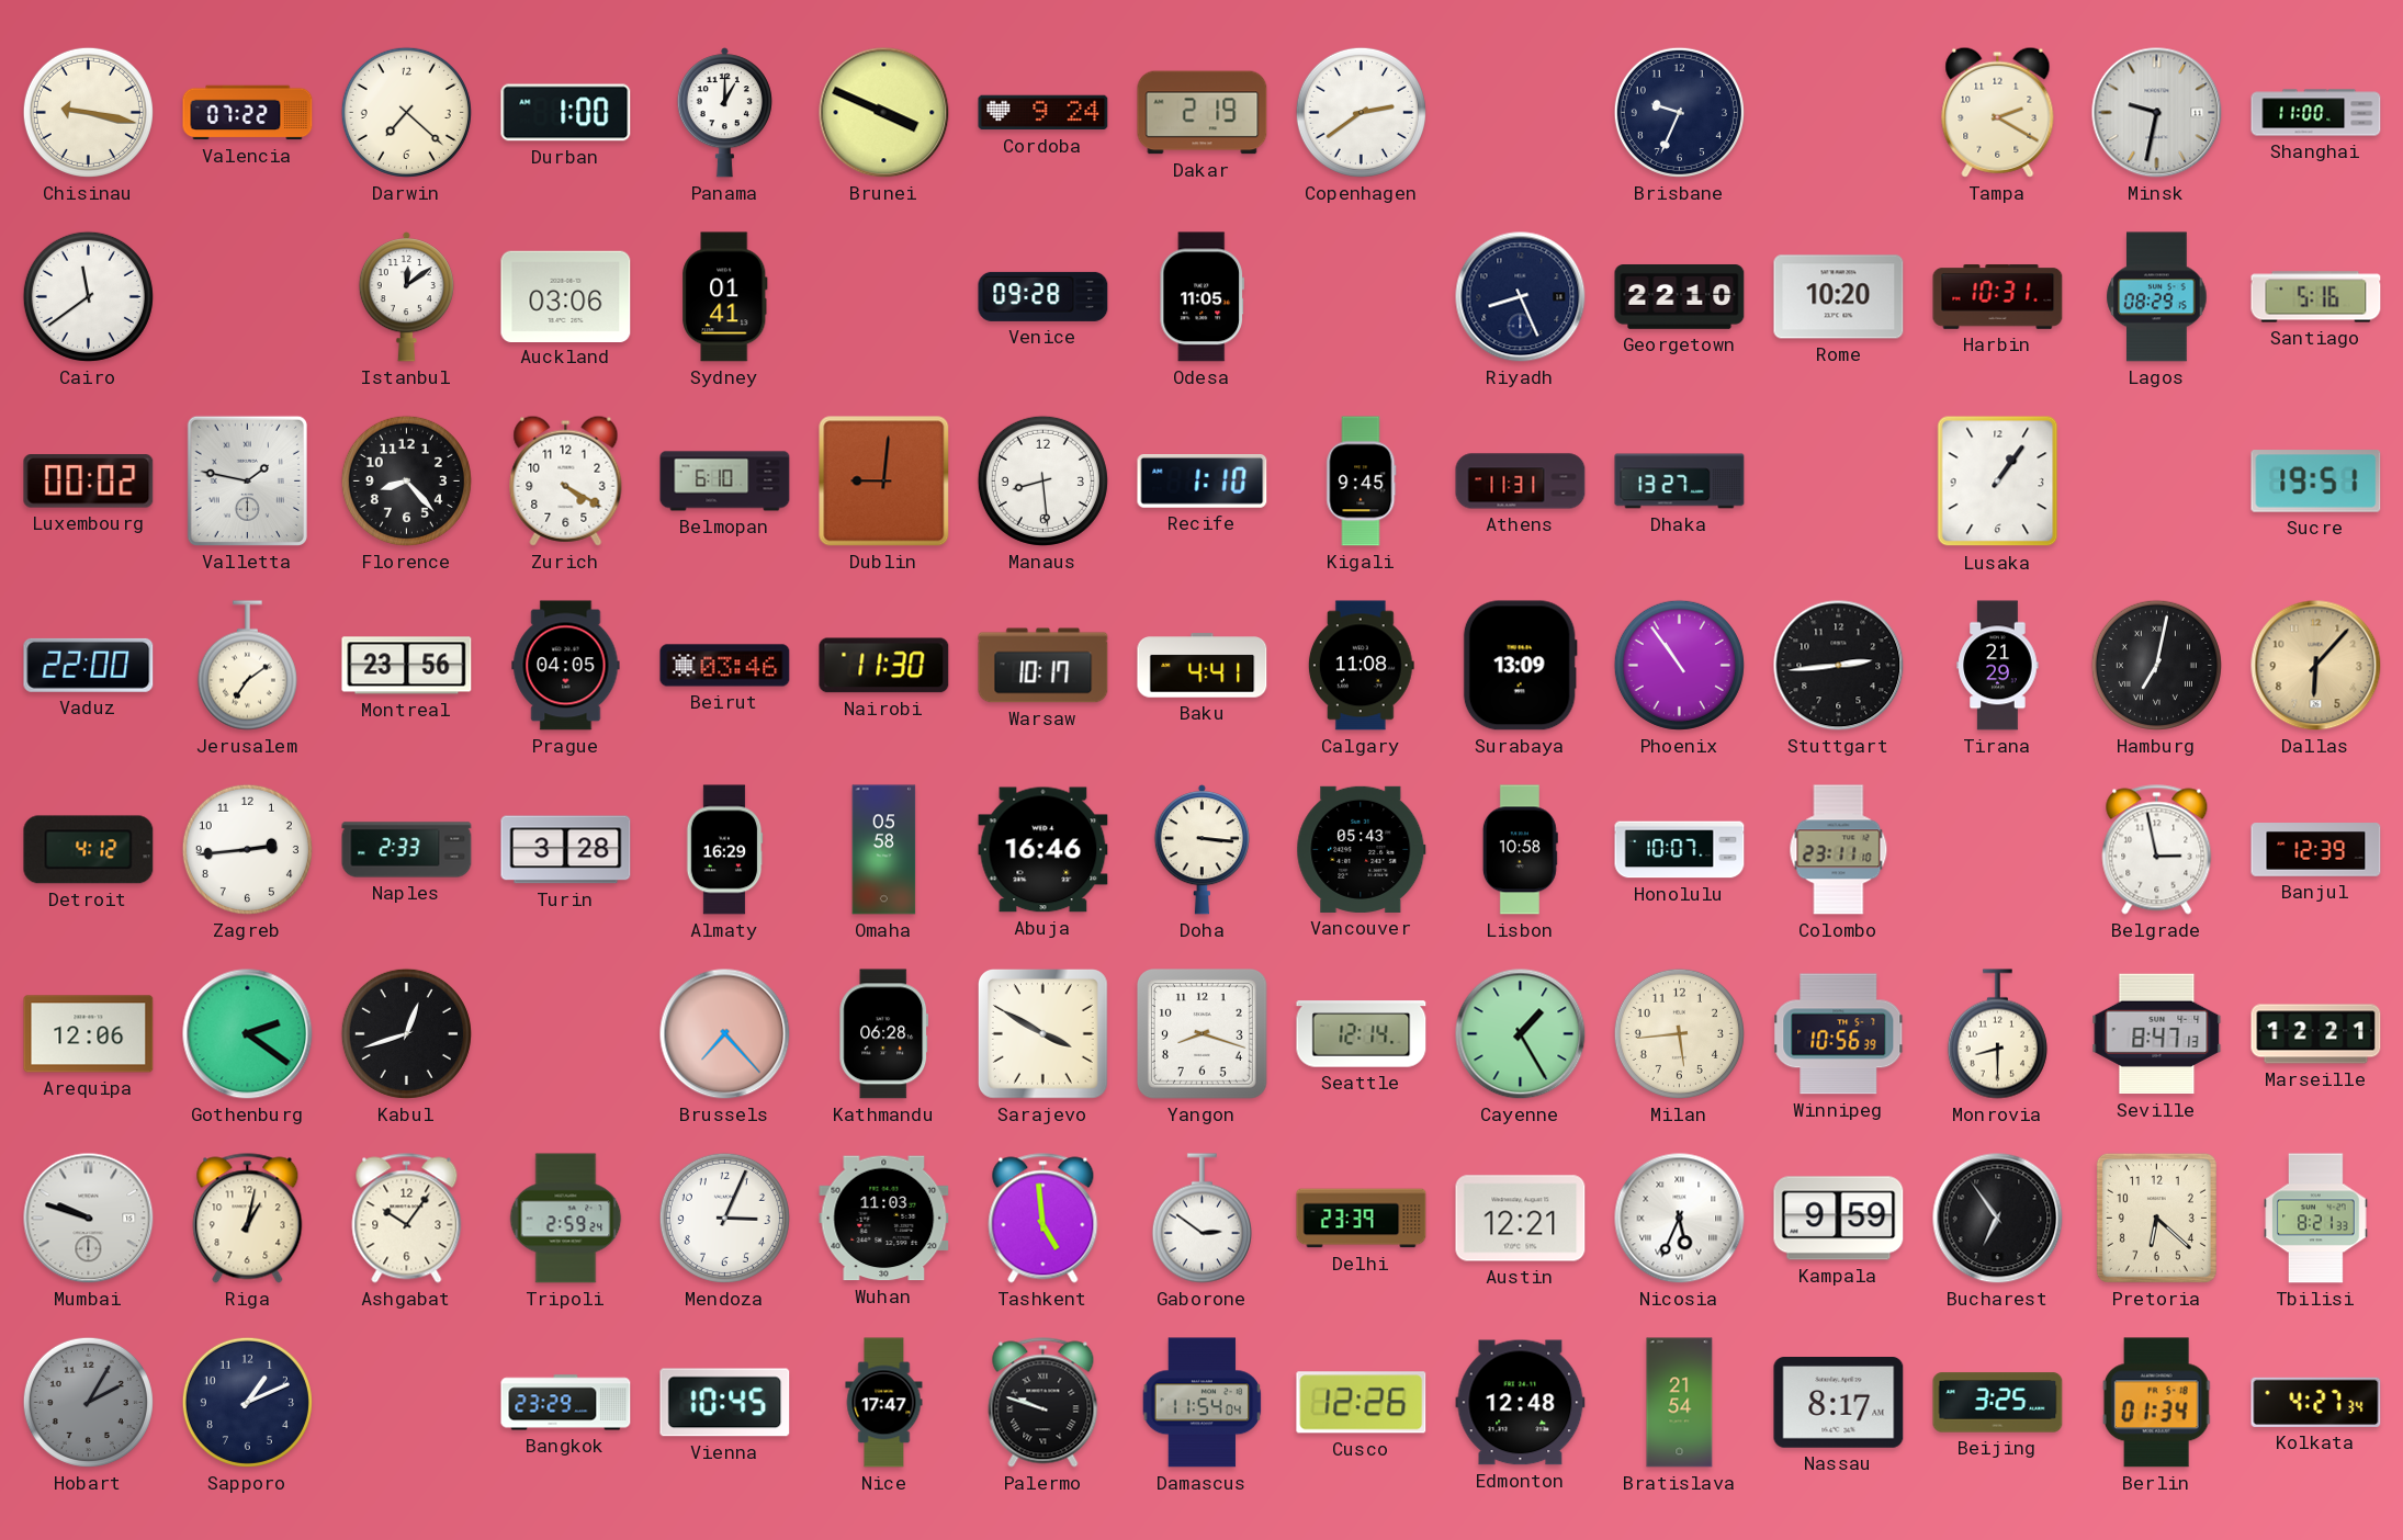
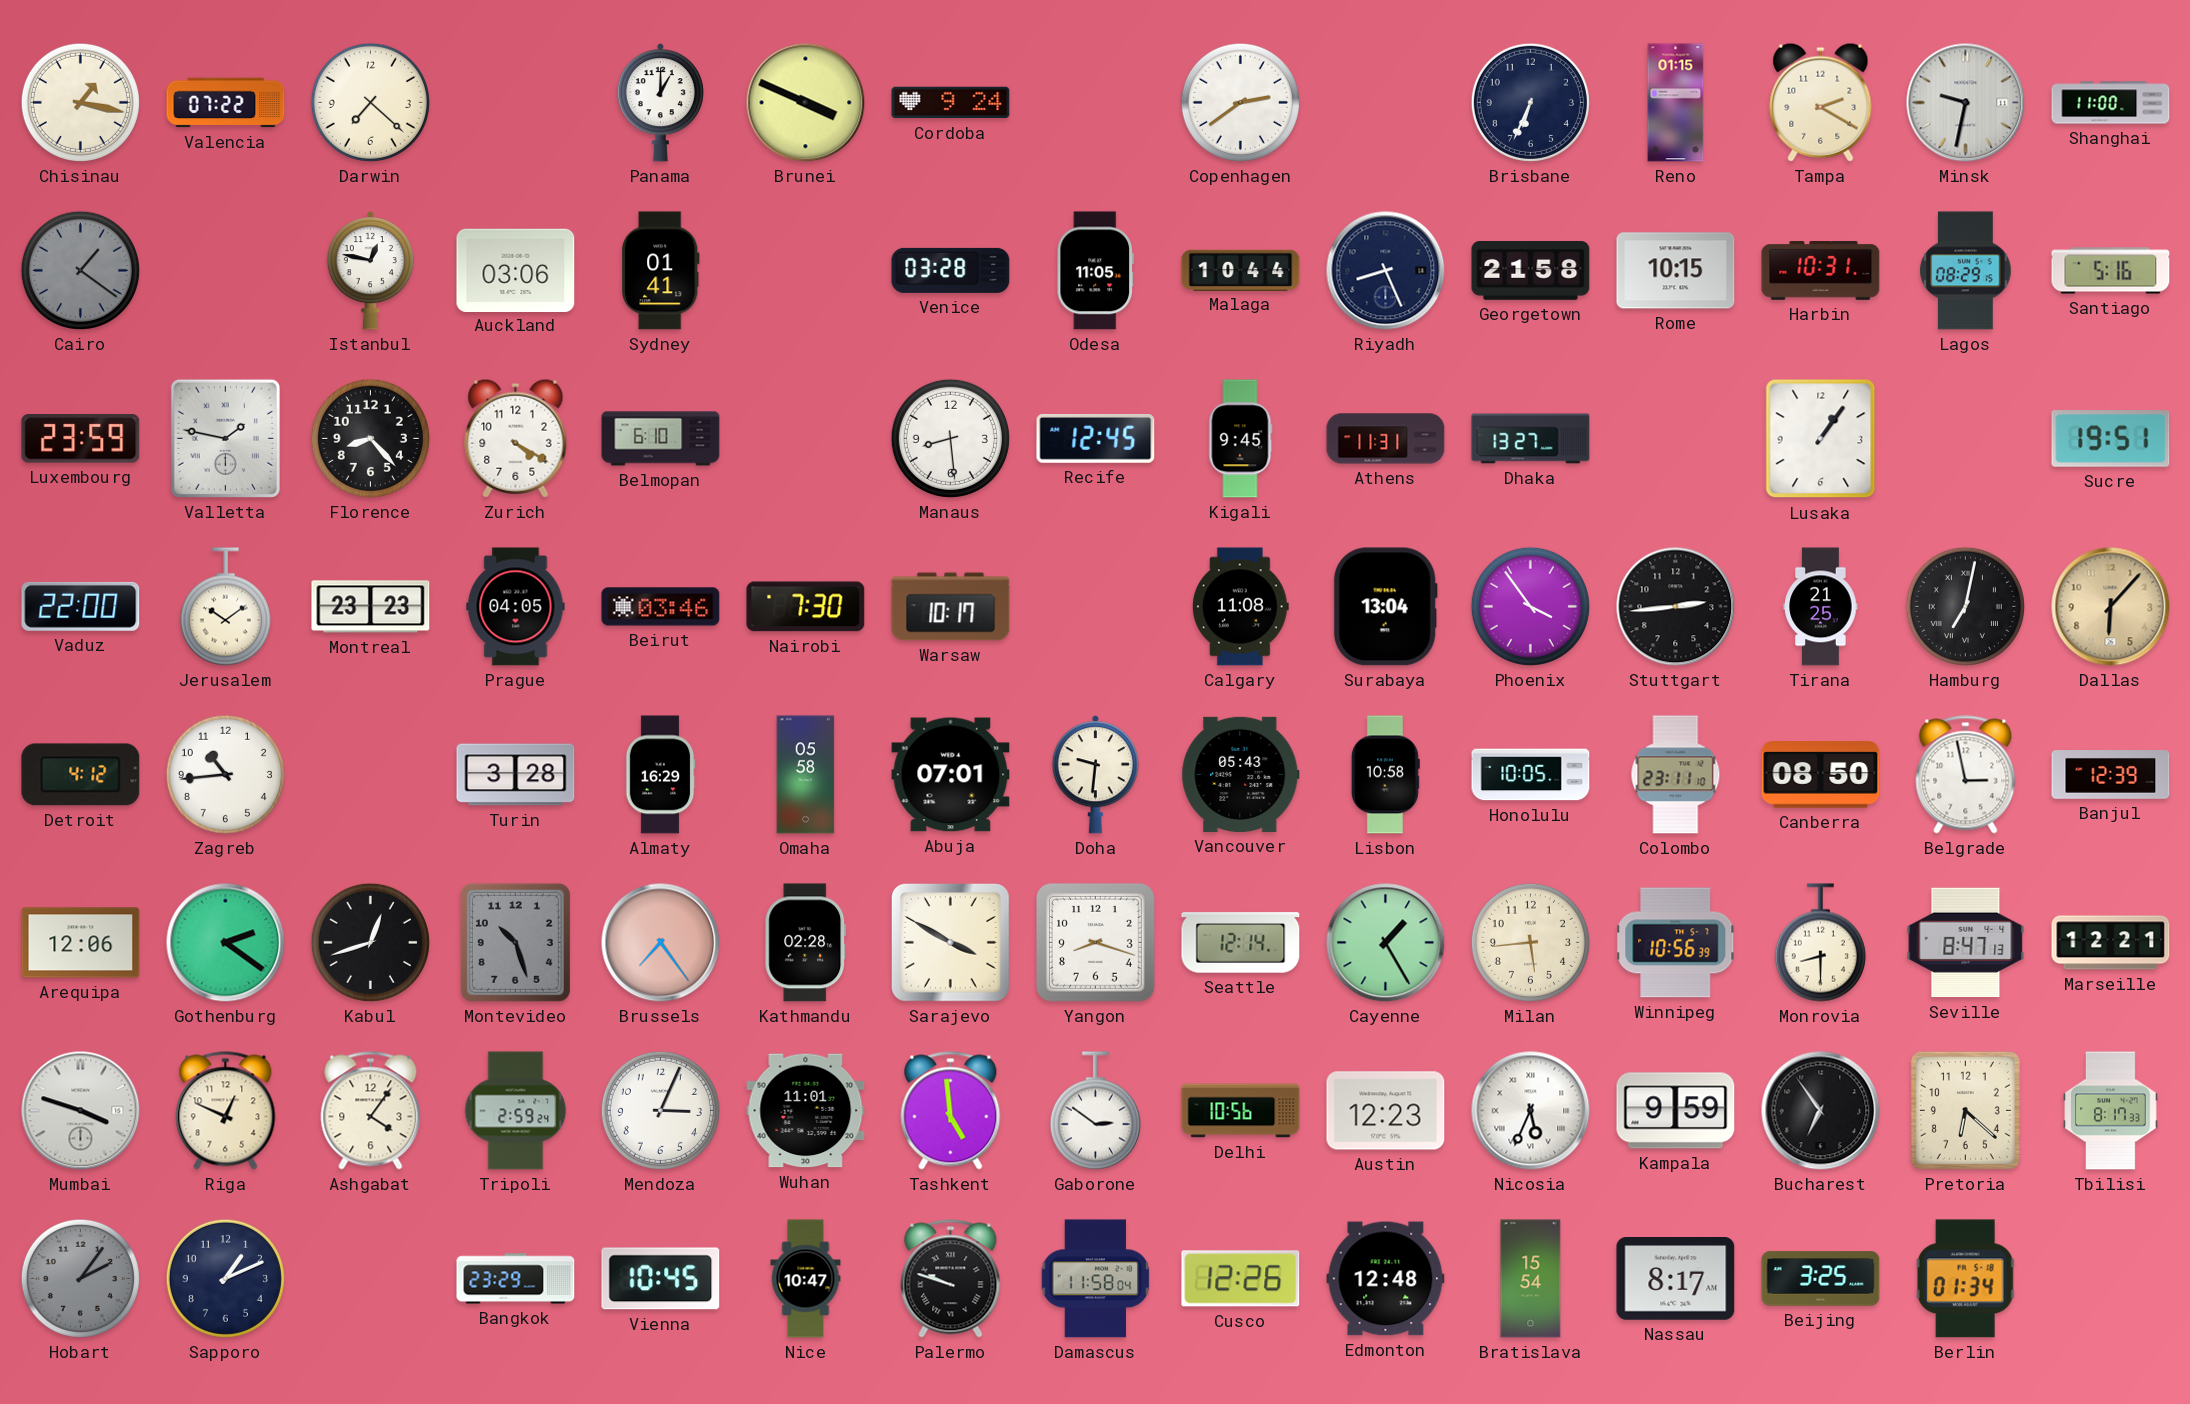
Chisinau: 9:17 -> 1:17
Durban: 1:00 -> none
Dakar: 2:19 -> none
Brisbane: 9:34 -> 6:34
Reno: none -> 01:15
Cairo: 11:39 -> 1:21
Cairo dial: white -> grey
Istanbul: 12:09 -> 12:47
Venice: 09:28 -> 03:28
Malaga: none -> 10:44
Georgetown: 22:10 -> 21:58
Rome: 10:20 -> 10:15
Luxembourg: 00:02 -> 23:59
Dublin: 9:01 -> none
Recife: 1:10 -> 12:45
Jerusalem: 7:09 -> 10:09
Montreal: 23:56 -> 23:23
Nairobi: 11:30 -> 7:30
Baku: 4:41 -> none
Surabaya: 13:09 -> 13:04
Phoenix: 10:54 -> 3:54
Tirana: 21:29 -> 21:25
Zagreb: 2:44 -> 10:44
Naples: 2:33 -> none
Abuja: 16:46 -> 07:01
Doha: 3:16 -> 9:31
Honolulu: 10:07 -> 10:05
Canberra: none -> 08:50
Montevideo: none -> 10:27
Brussels: 7:23 -> 7:24
Kathmandu: 06:28 -> 02:28
Mumbai: 9:48 -> 3:48
Riga: 1:02 -> 12:49
Ashgabat: 10:06 -> 4:06
Wuhan: 11:03 -> 11:01
Delhi: 23:39 -> 10:56
Austin: 12:21 -> 12:23
Tbilisi: 8:21 -> 8:17
Hobart: 2:05 -> 2:06
Nice: 17:47 -> 10:47
Damascus: 11:54 -> 11:58
Bratislava: 21:54 -> 15:54
Kolkata: 4:27 -> none
